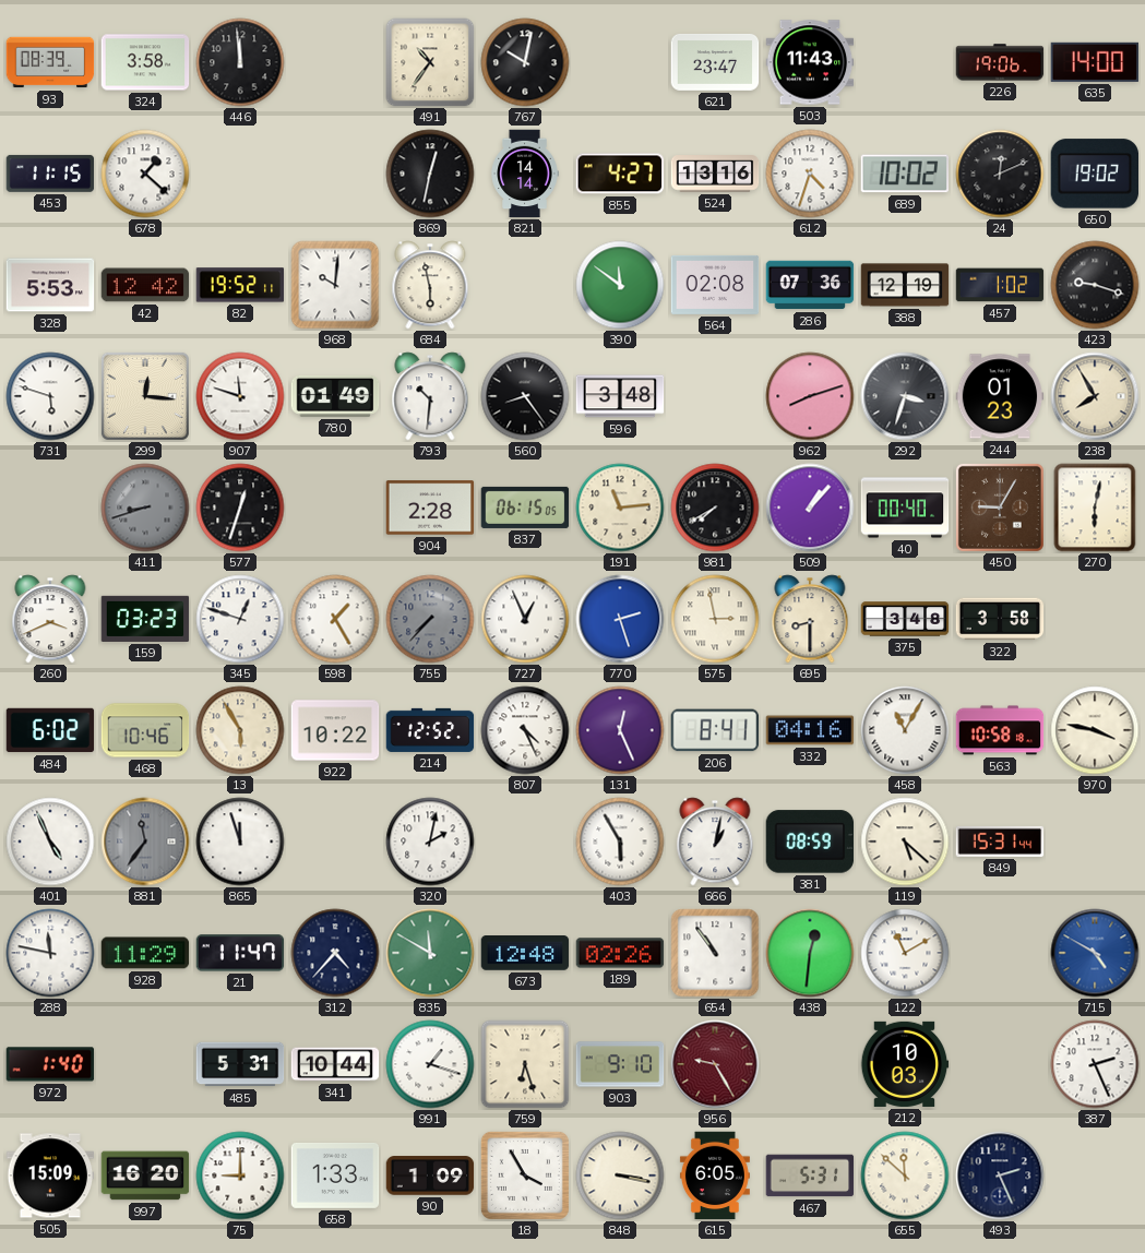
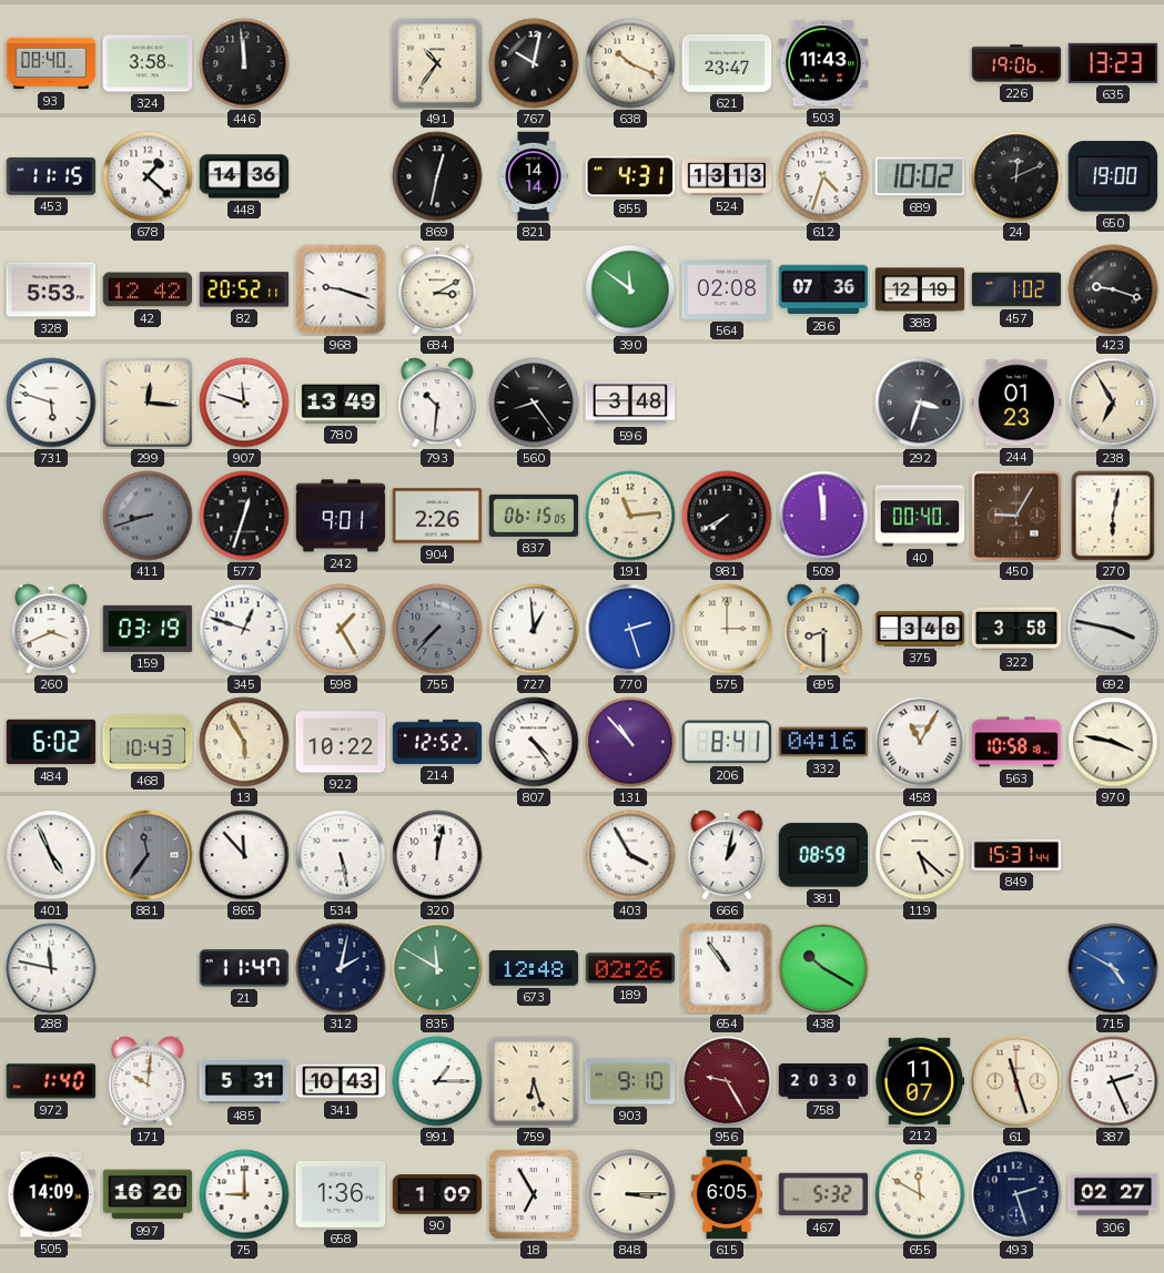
93: 08:39 -> 08:40
638: none -> 10:19
635: 14:00 -> 13:23
448: none -> 14:36
855: 4:27 -> 4:31
524: 13:16 -> 13:13
650: 19:02 -> 19:00
82: 19:52 -> 20:52
968: 10:01 -> 9:18
684: 5:58 -> 3:10
780: 01:49 -> 13:49
962: 8:12 -> none
238: 7:55 -> 6:55
242: none -> 9:01
904: 2:28 -> 2:26
509: 1:07 -> 11:59
159: 03:23 -> 03:19
727: 12:56 -> 12:59
575: 2:58 -> 3:00
692: none -> 3:47
468: 10:46 -> 10:43
807: 4:26 -> 4:24
131: 12:26 -> 10:53
865: 11:57 -> 11:53
534: none -> 5:28
320: 2:02 -> 12:02
403: 5:55 -> 3:55
928: 11:29 -> none
312: 4:37 -> 2:02
438: 12:31 -> 10:20
122: 11:10 -> none
171: none -> 10:01
341: 10:44 -> 10:43
991: 1:18 -> 1:15
758: none -> 20:30
212: 10:03 -> 11:07
61: none -> 11:27
505: 15:09 -> 14:09
658: 1:33 -> 1:36
18: 3:55 -> 6:55
848: 3:17 -> 3:15
467: 5:31 -> 5:32
655: 11:52 -> 11:50
493: 2:26 -> 2:27
306: none -> 02:27
